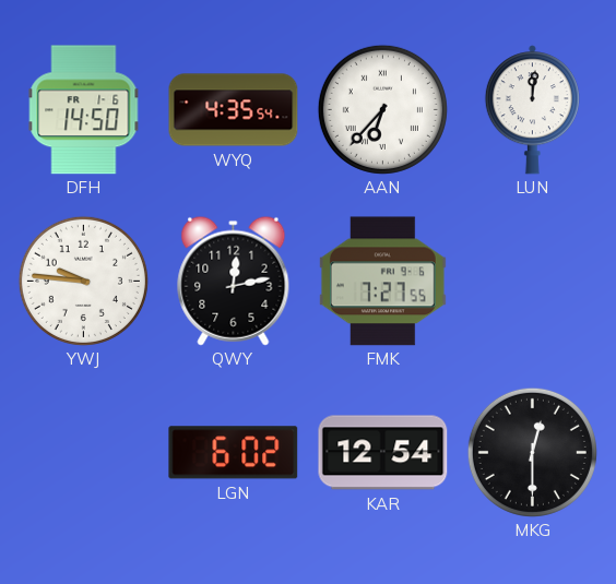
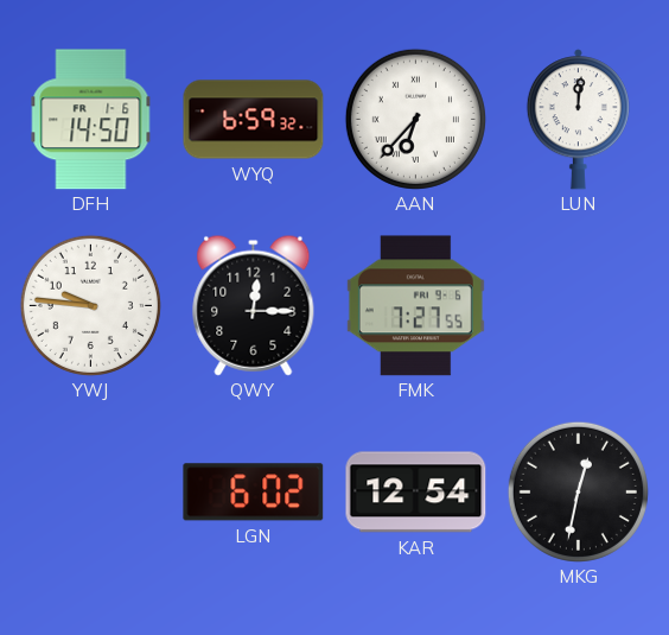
WYQ: 4:35 -> 6:59
QWY: 12:13 -> 12:15
MKG: 12:30 -> 12:32
